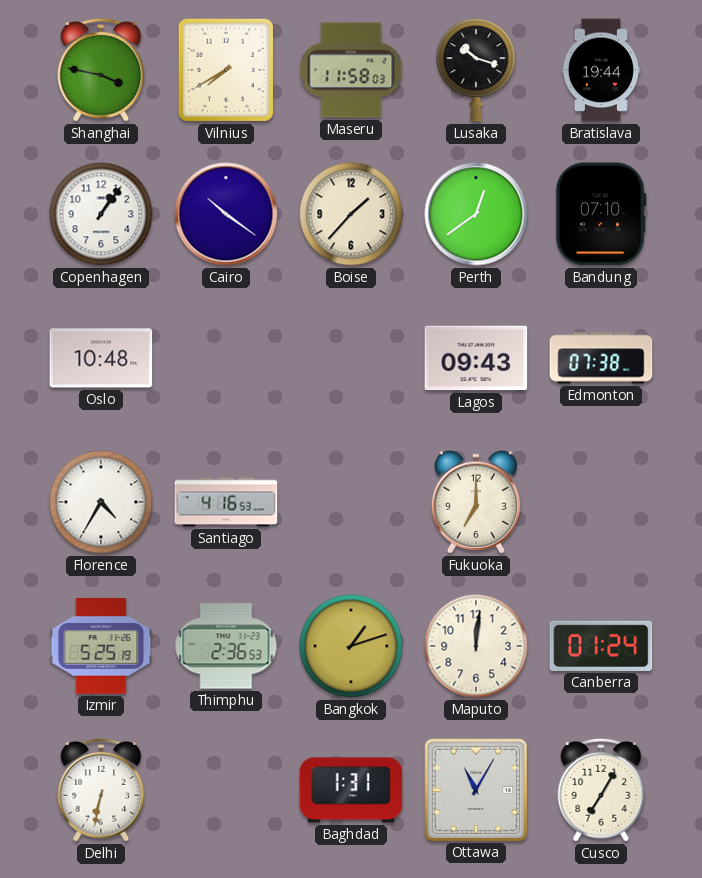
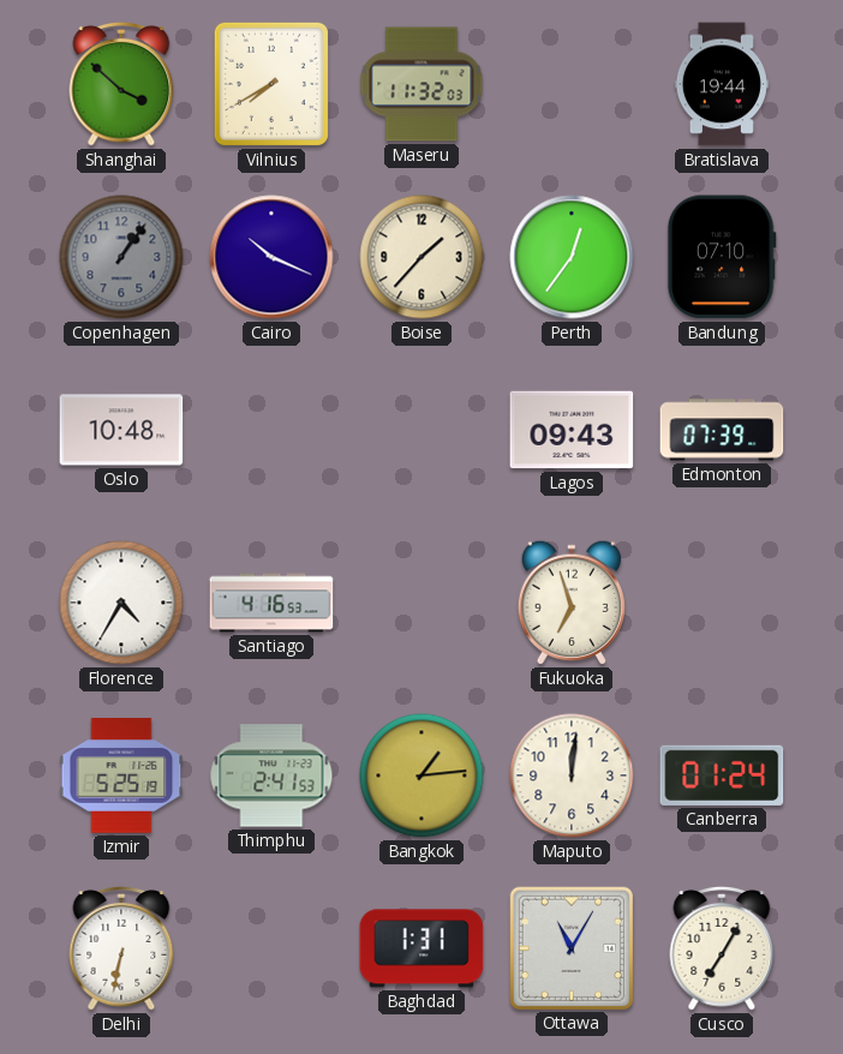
Shanghai: 3:47 -> 3:52
Maseru: 11:58 -> 11:32
Lusaka: 10:18 -> none
Copenhagen dial: white -> grey
Cairo: 10:21 -> 10:19
Perth: 12:39 -> 12:36
Edmonton: 07:38 -> 07:39
Fukuoka: 7:00 -> 6:57
Thimphu: 2:36 -> 2:41
Bangkok: 1:12 -> 1:14
